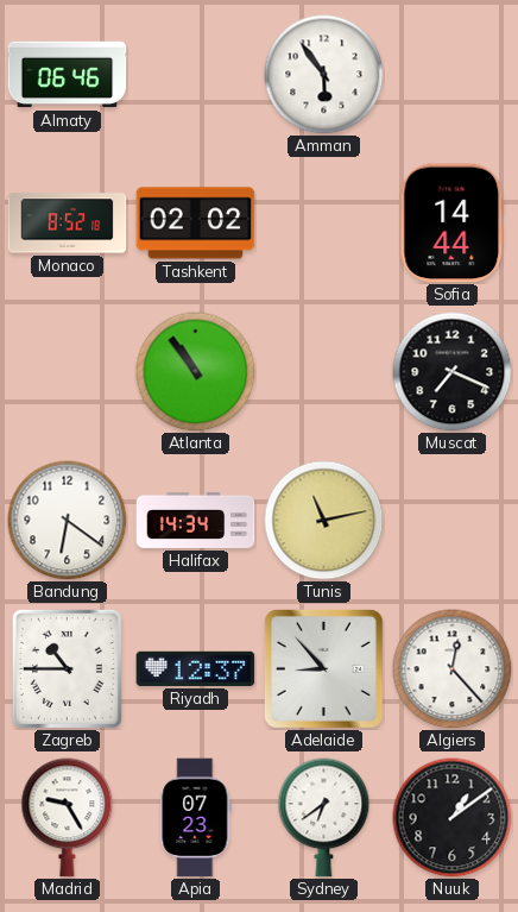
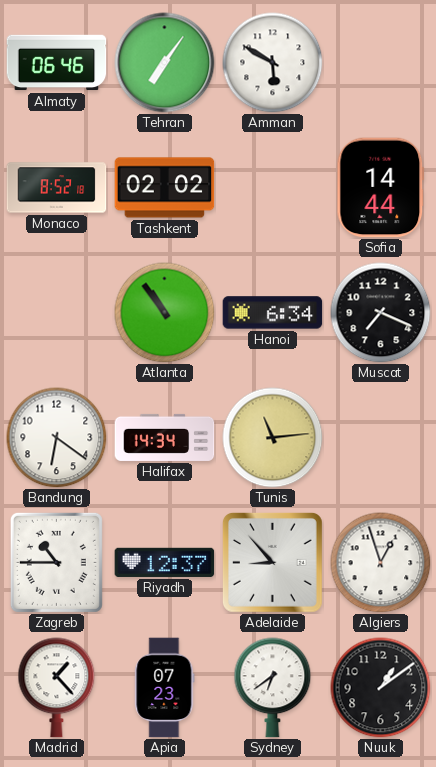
Tehran: none -> 7:06
Amman: 5:54 -> 5:50
Hanoi: none -> 6:34
Tunis: 11:13 -> 11:14
Algiers: 12:23 -> 12:57
Madrid: 9:25 -> 1:23
